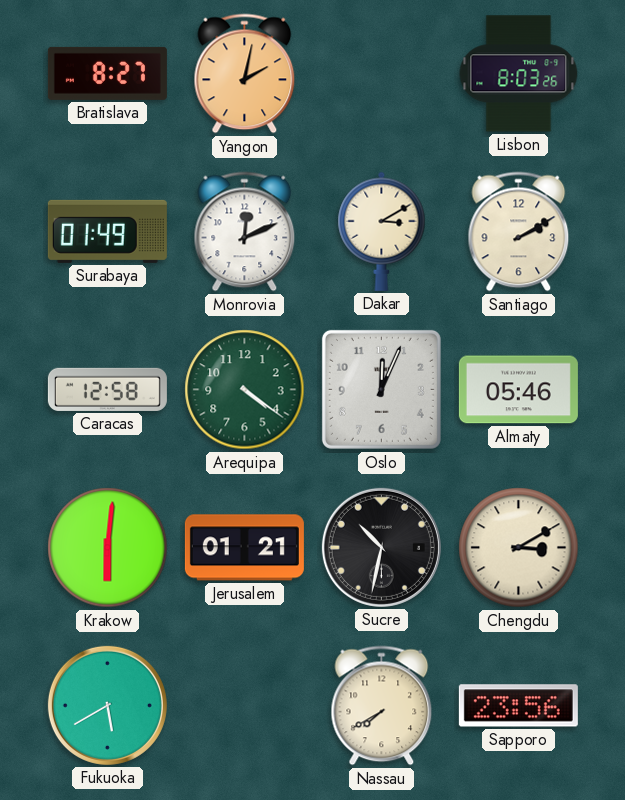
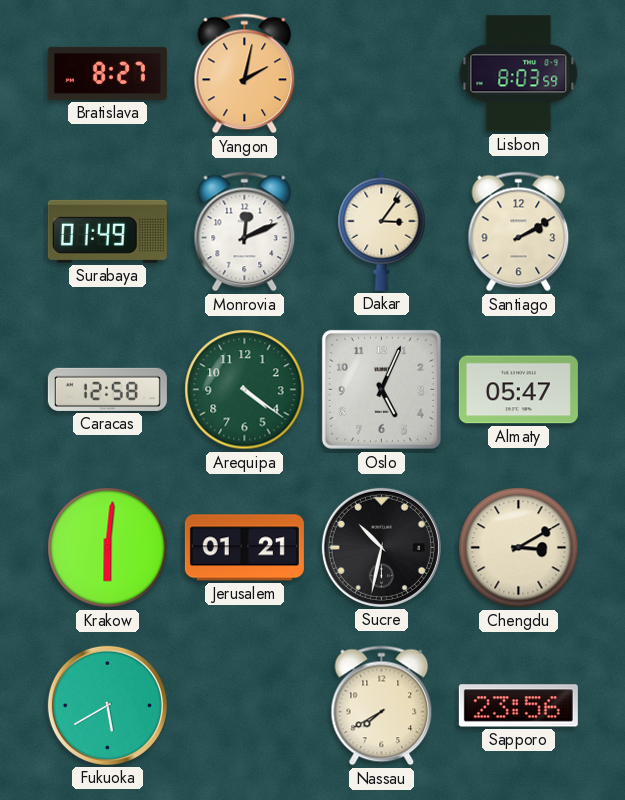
Lisbon: 8:03:26 -> 8:03:59
Dakar: 3:10 -> 3:06
Oslo: 12:04 -> 5:04
Almaty: 05:46 -> 05:47
